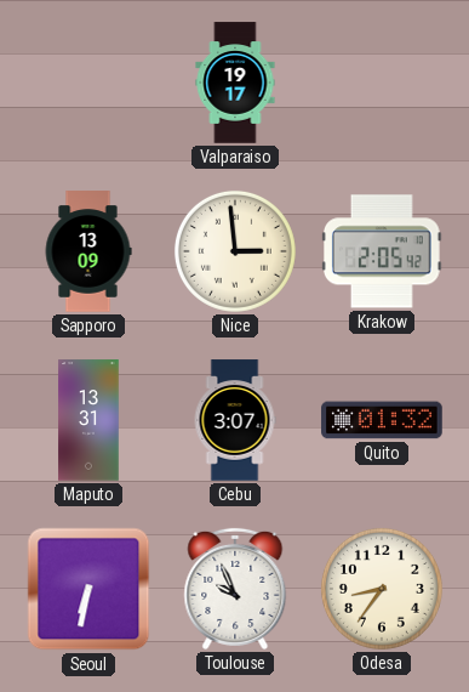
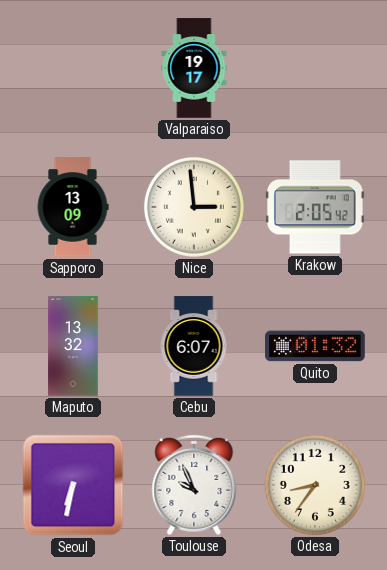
Maputo: 13:31 -> 13:32
Cebu: 3:07 -> 6:07
